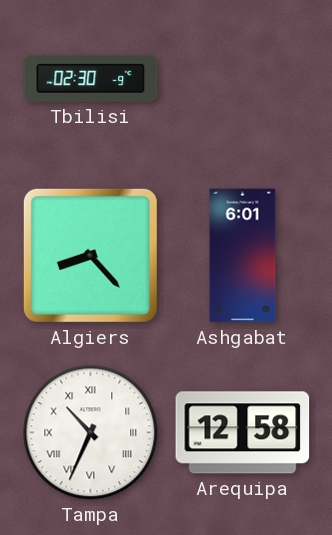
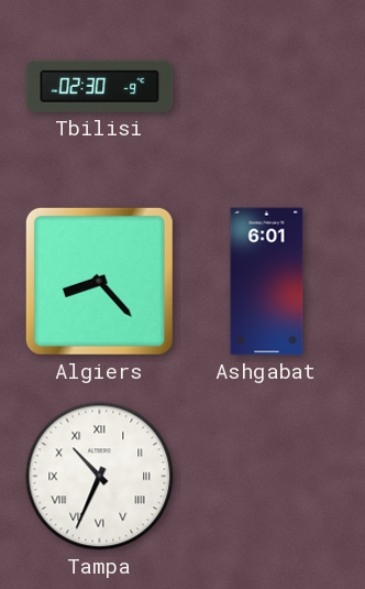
Arequipa: 12:58 -> none
